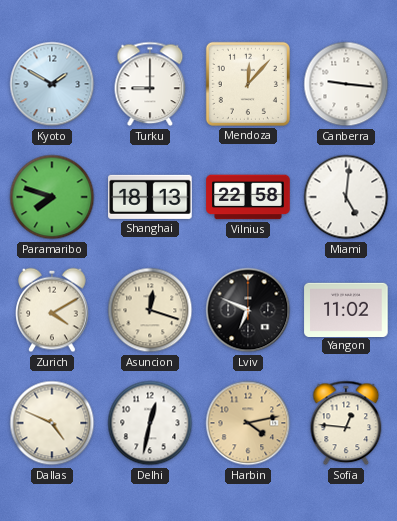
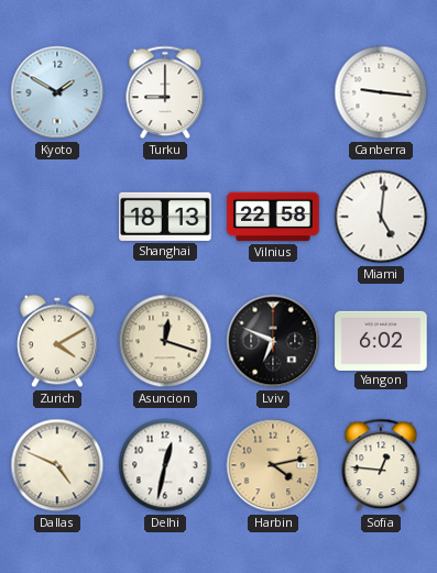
Mendoza: 12:07 -> none
Paramaribo: 7:48 -> none
Yangon: 11:02 -> 6:02
